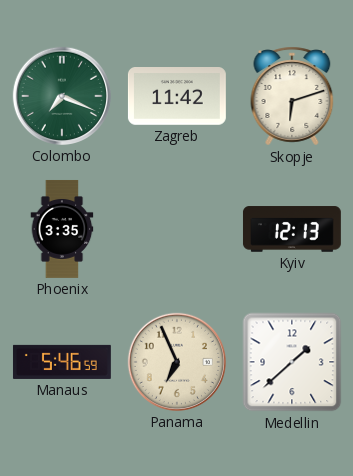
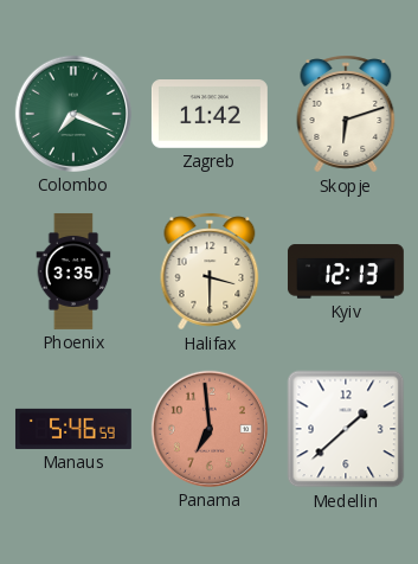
Halifax: none -> 3:30
Panama: 6:56 -> 6:59
Panama dial: cream -> salmon
